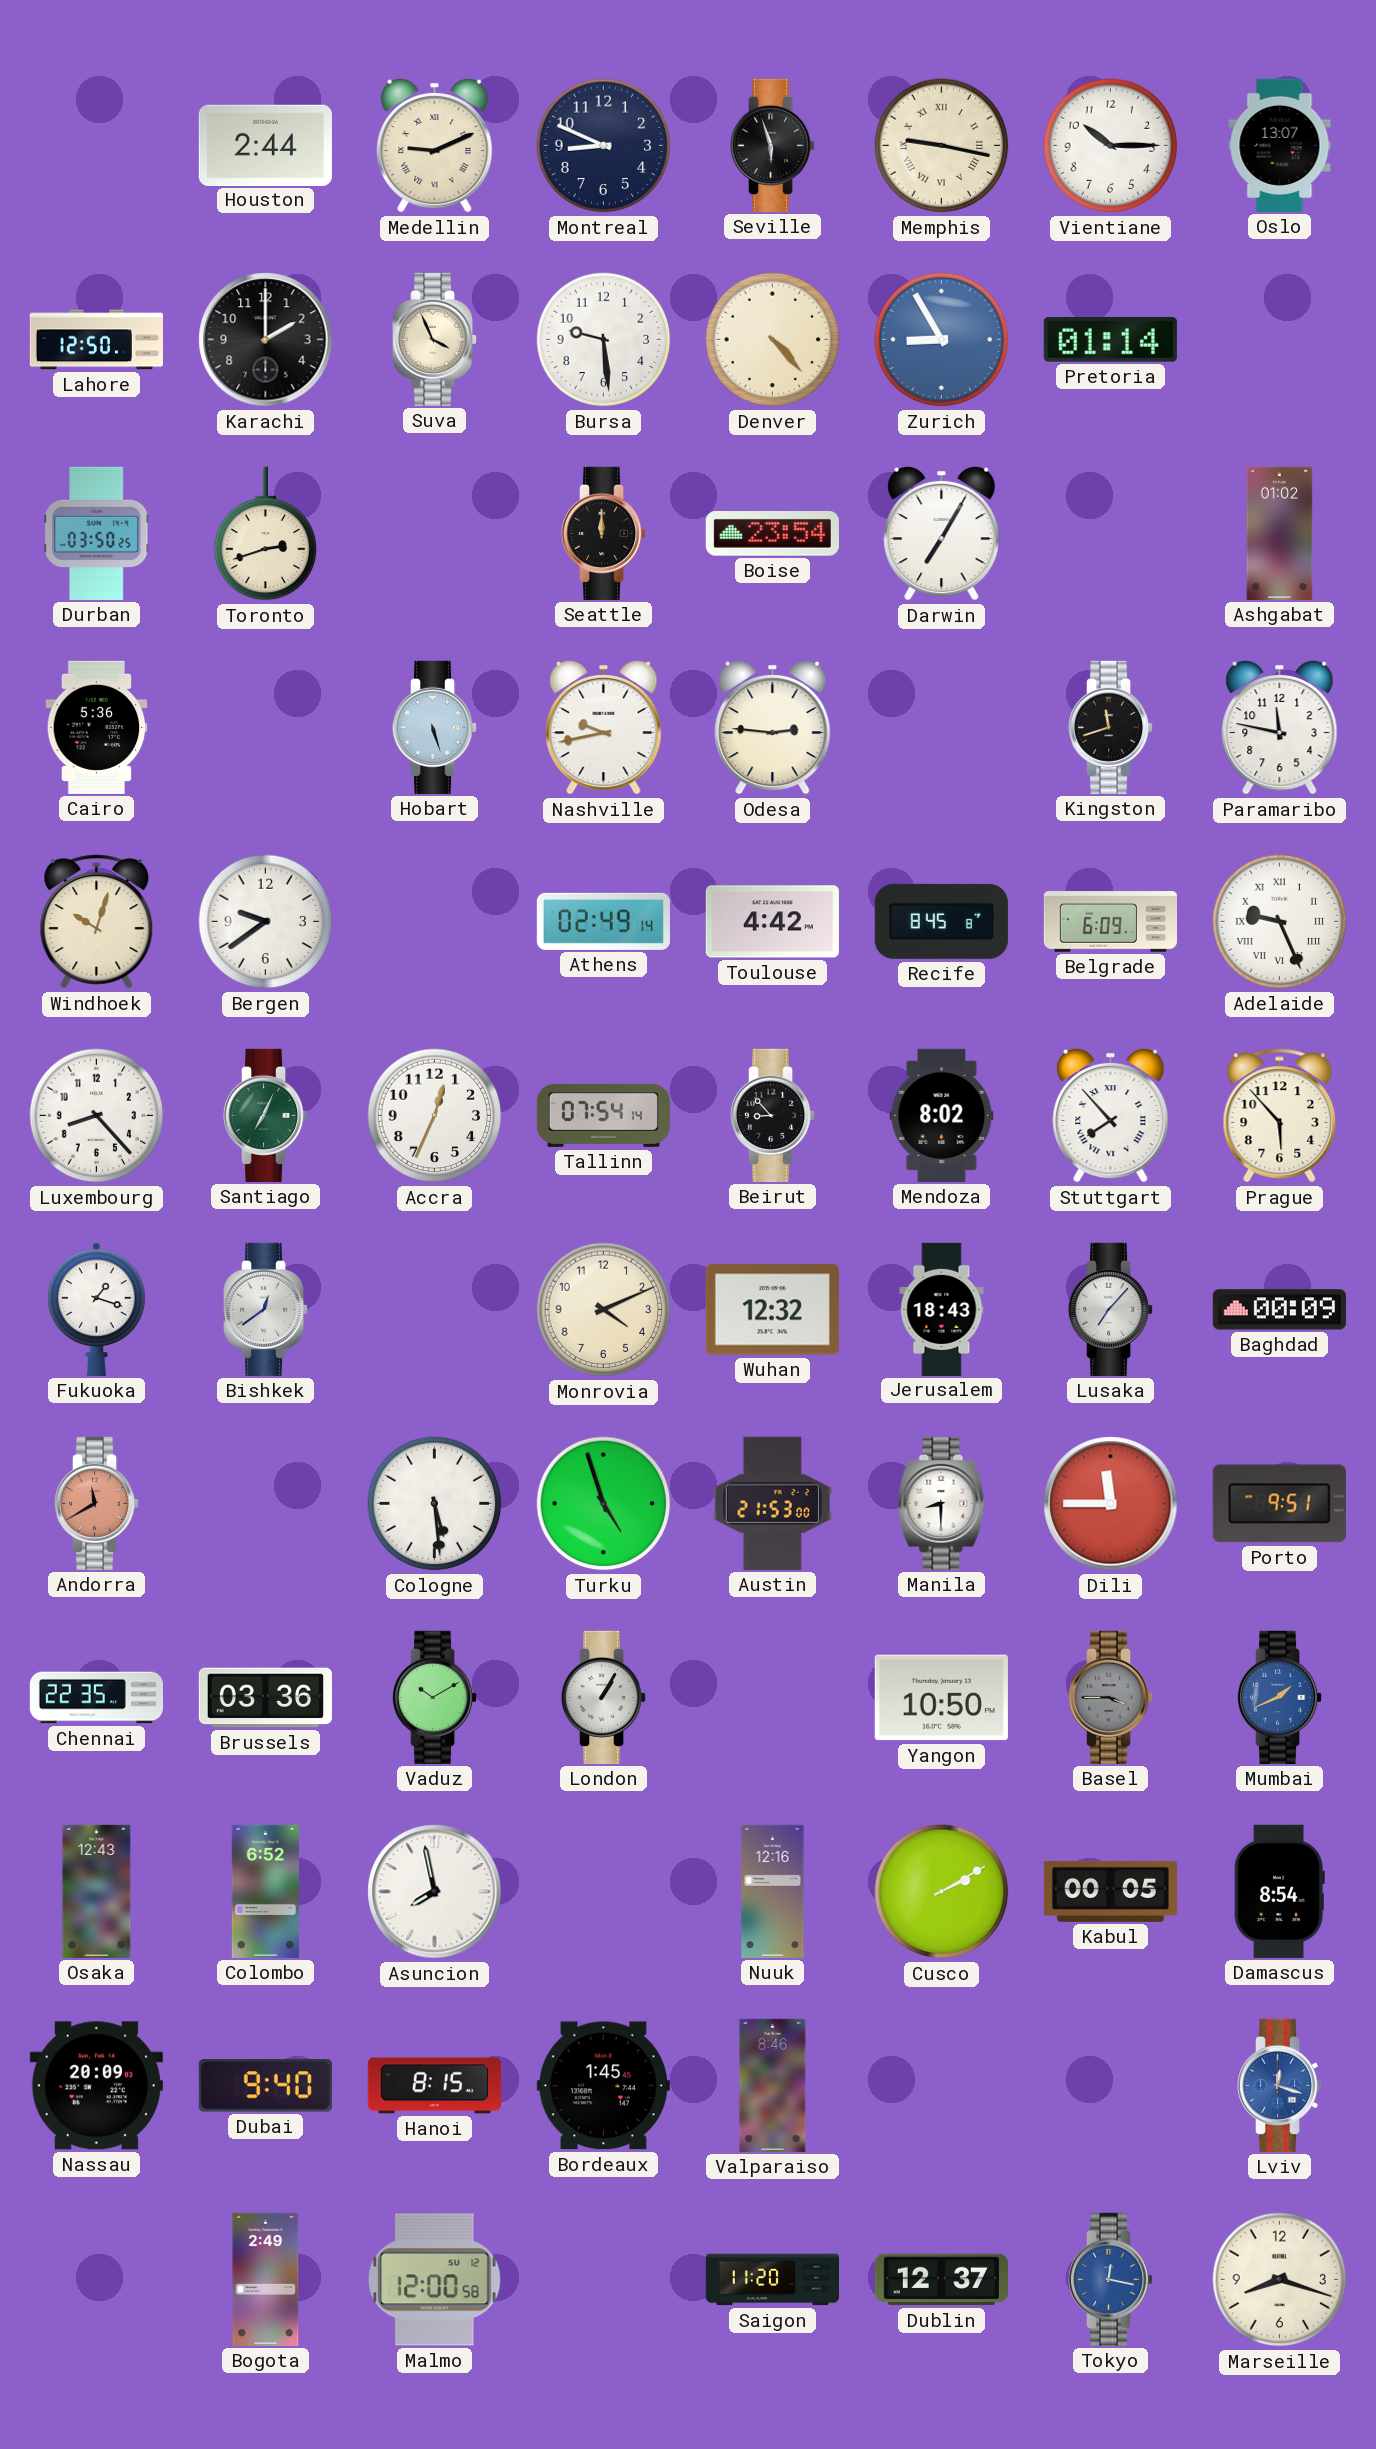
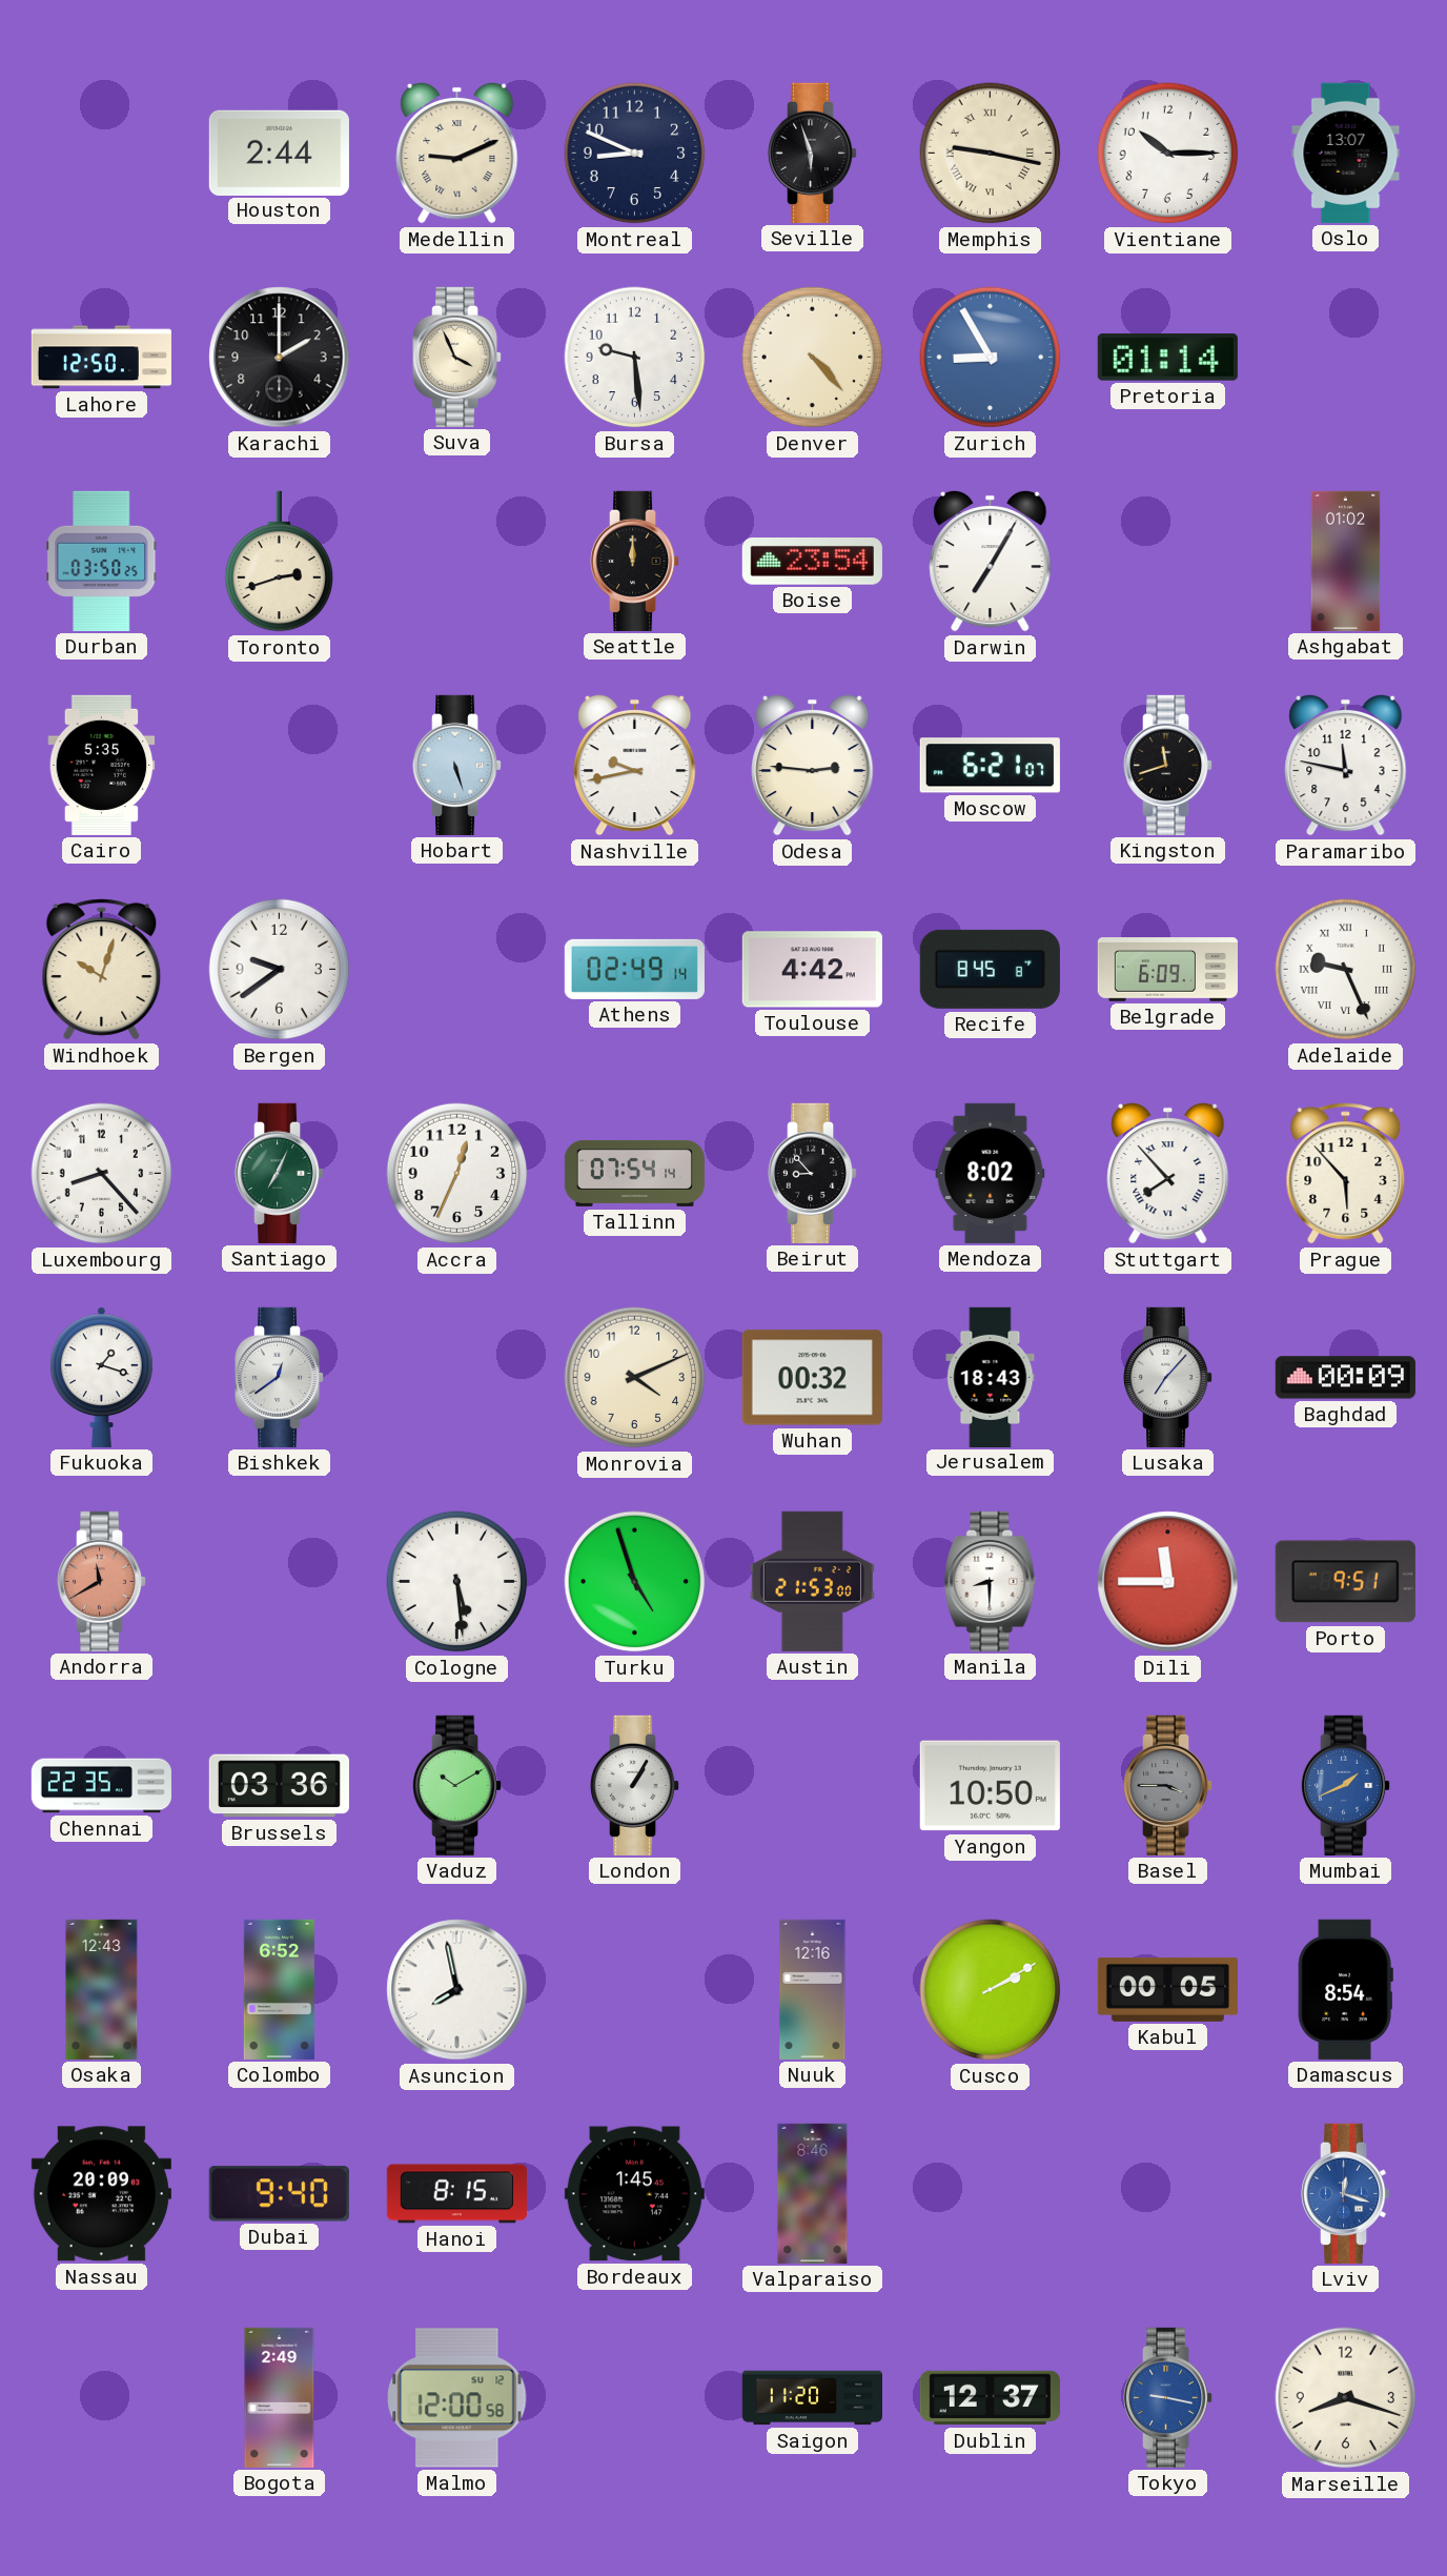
Cairo: 5:36 -> 5:35
Moscow: none -> 6:21
Wuhan: 12:32 -> 00:32
Tokyo: 12:17 -> 9:17
